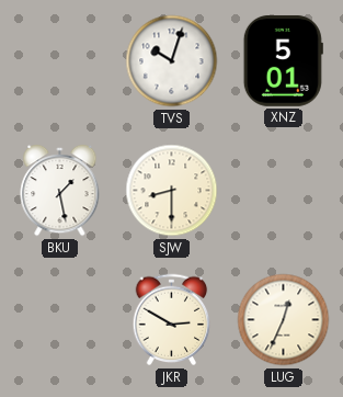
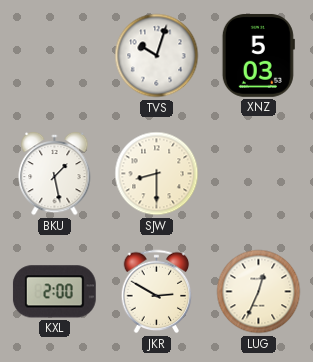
XNZ: 5:01 -> 5:03
KXL: none -> 2:00
